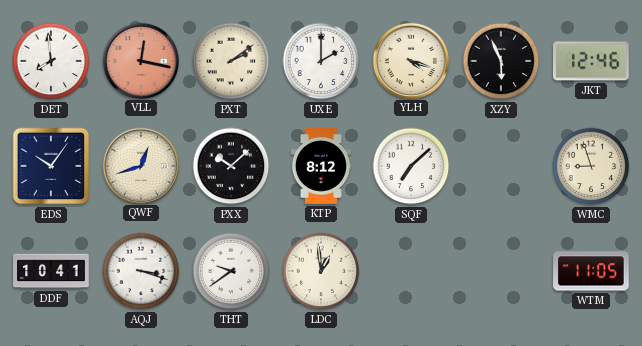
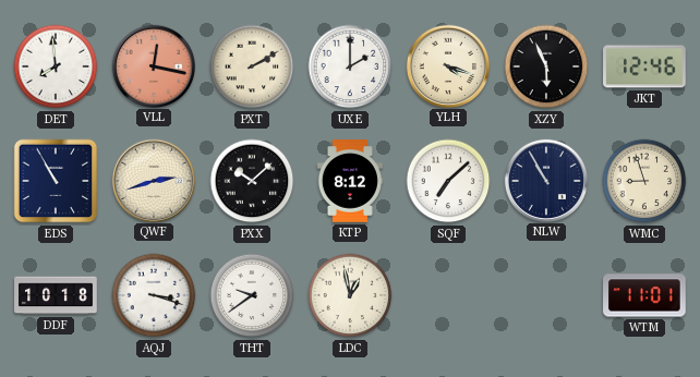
PXT: 2:09 -> 2:10
EDS: 10:06 -> 10:55
QWF: 12:42 -> 2:42
NLW: none -> 10:55
DDF: 10:41 -> 10:18
LDC: 12:59 -> 12:58
WTM: 11:05 -> 11:01
